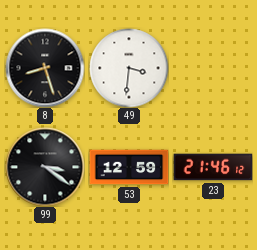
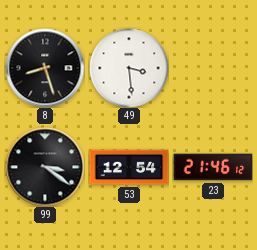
49: 3:31 -> 3:29
53: 12:59 -> 12:54
